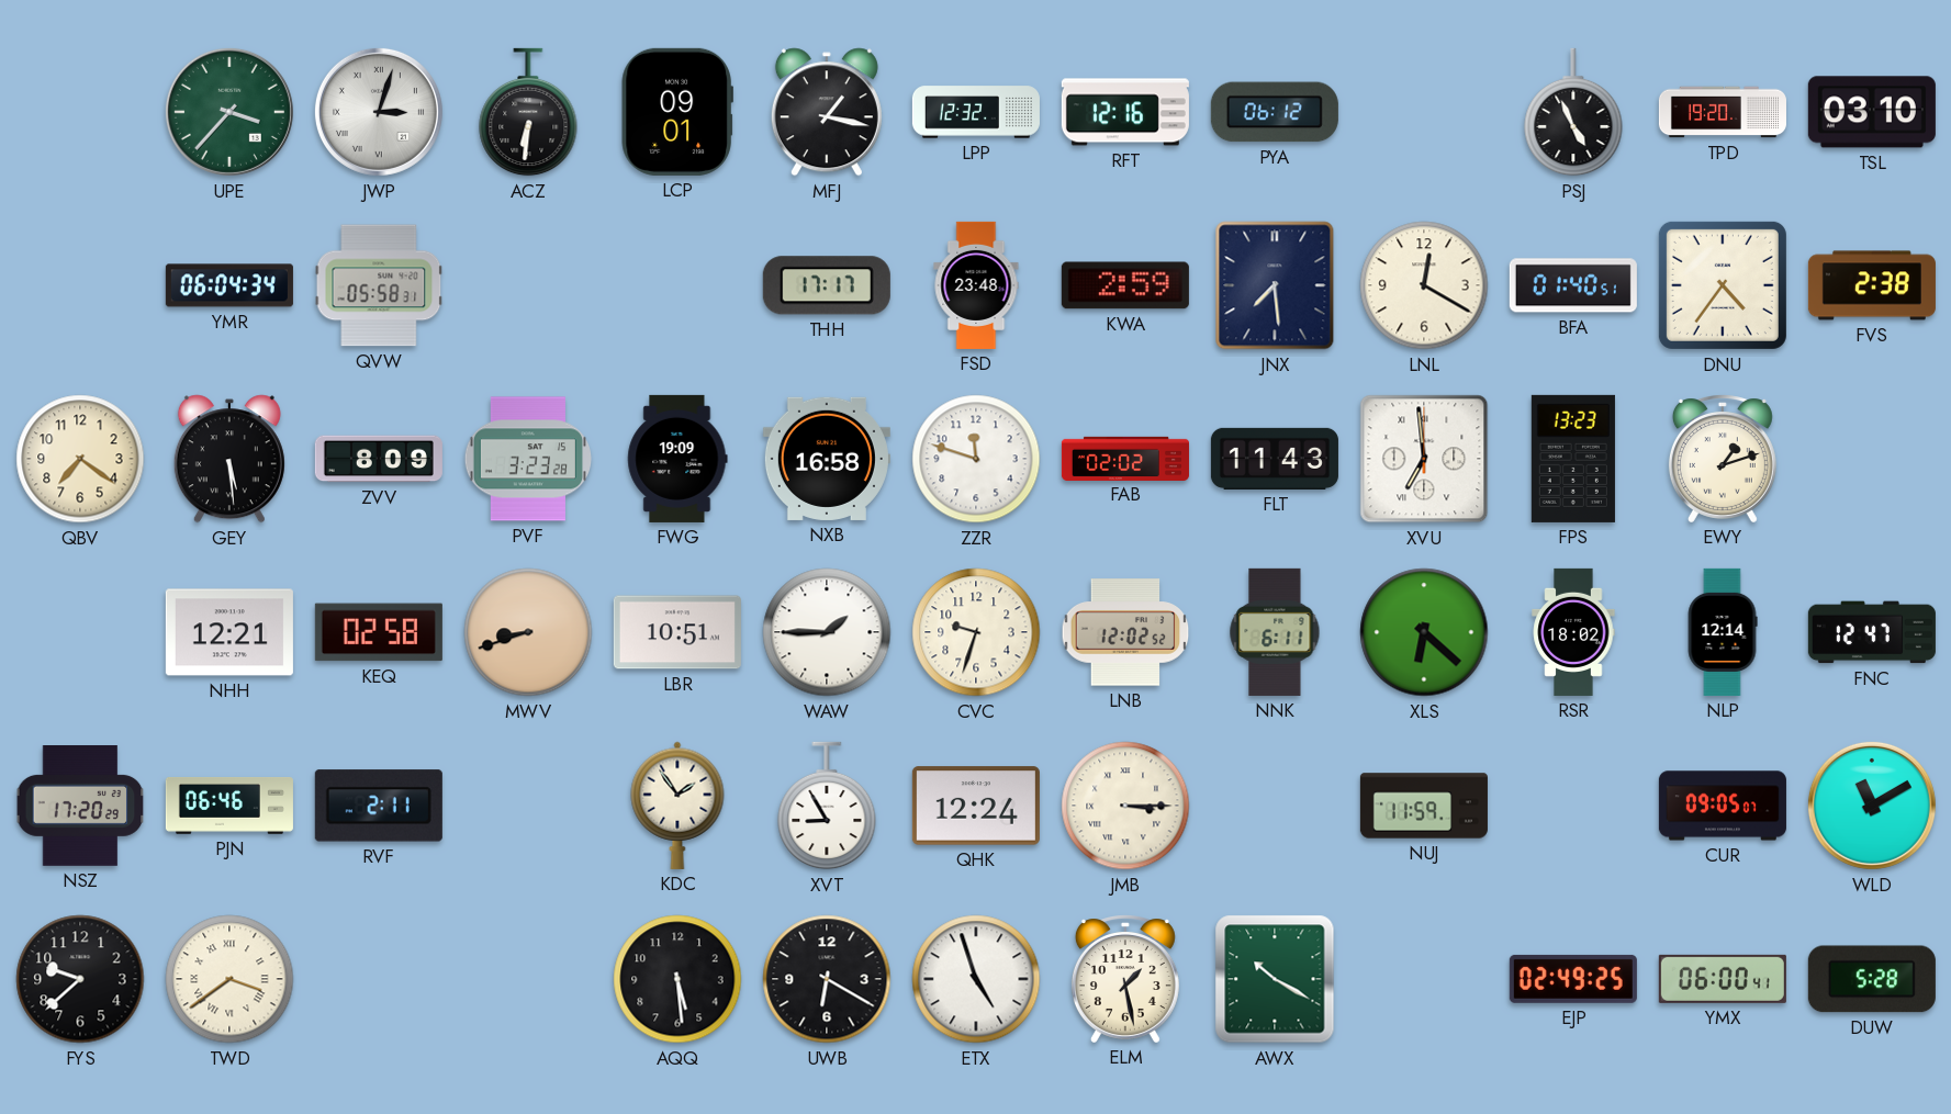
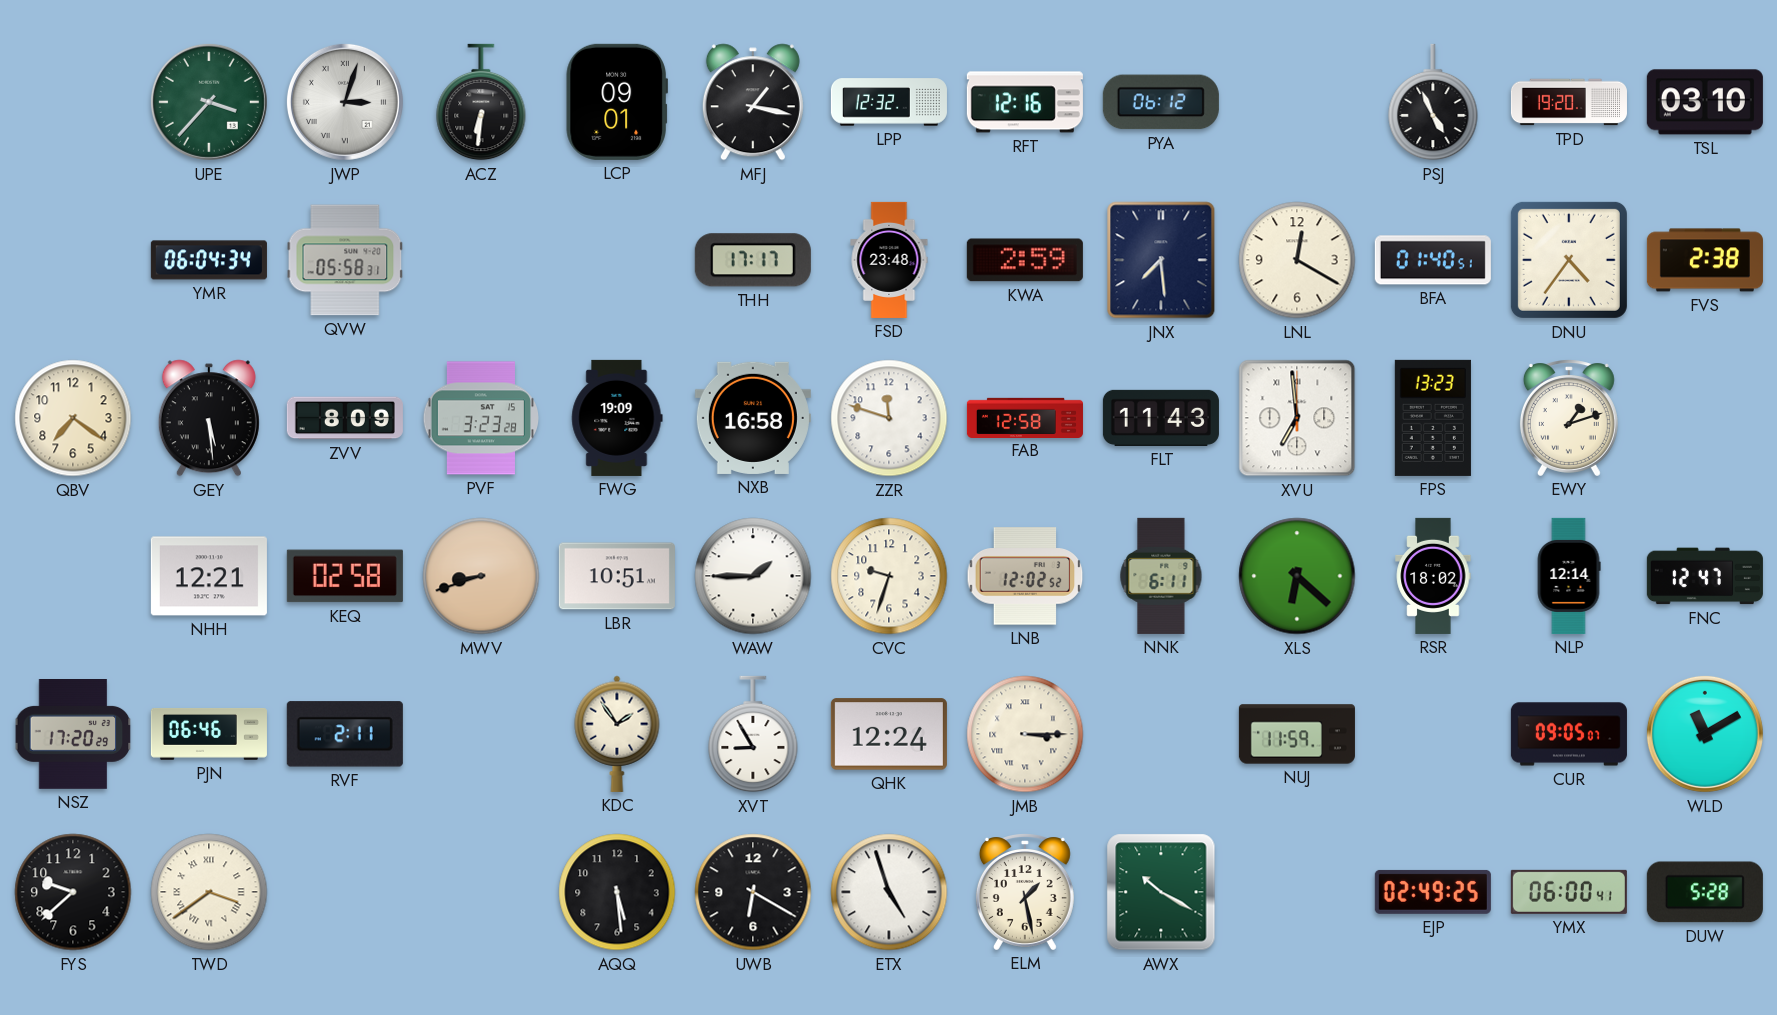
FAB: 02:02 -> 12:58
